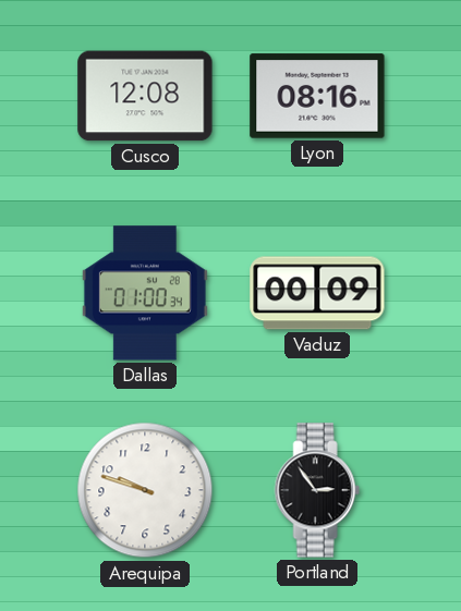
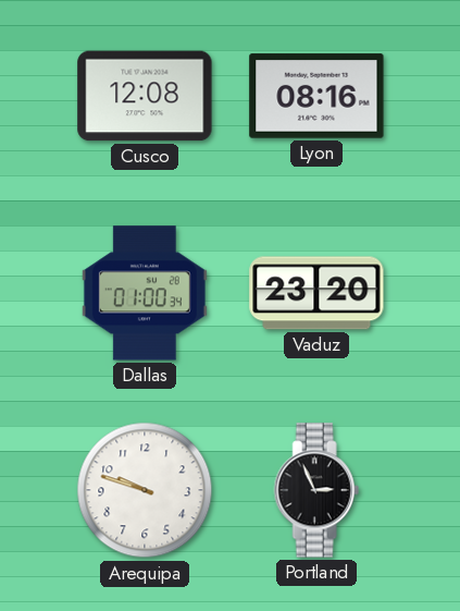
Vaduz: 00:09 -> 23:20
Portland: 2:54 -> 2:56
